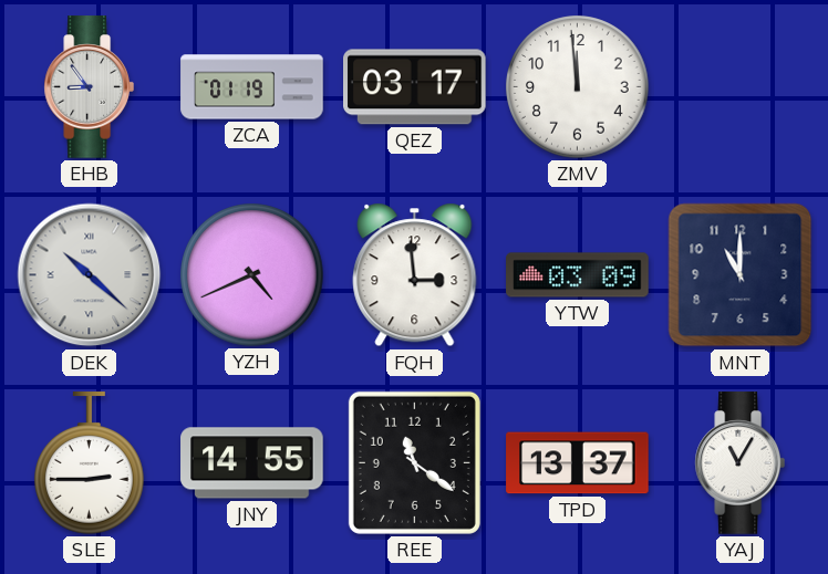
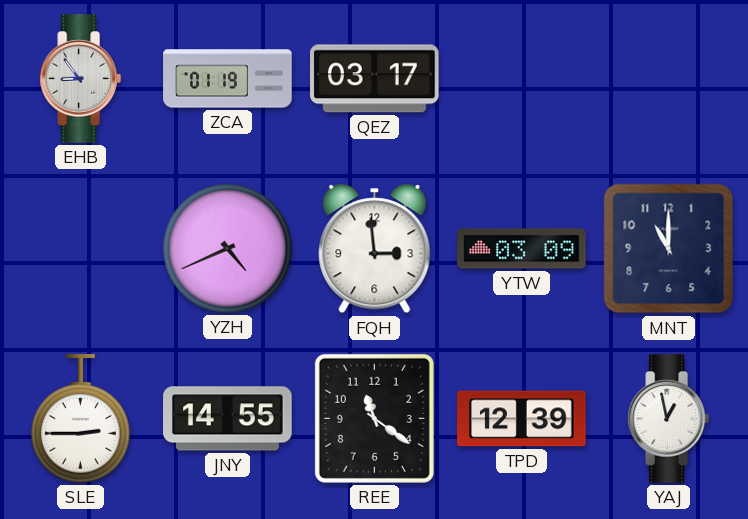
ZMV: 11:59 -> none
DEK: 10:22 -> none
TPD: 13:37 -> 12:39
YAJ: 11:05 -> 12:58
